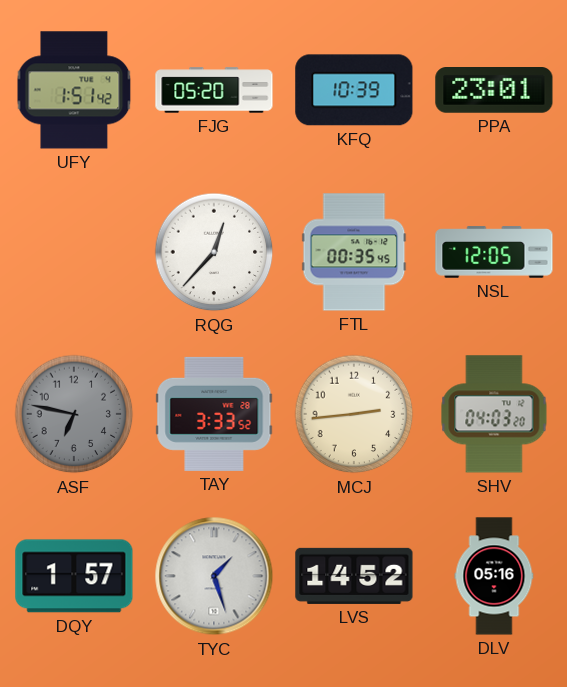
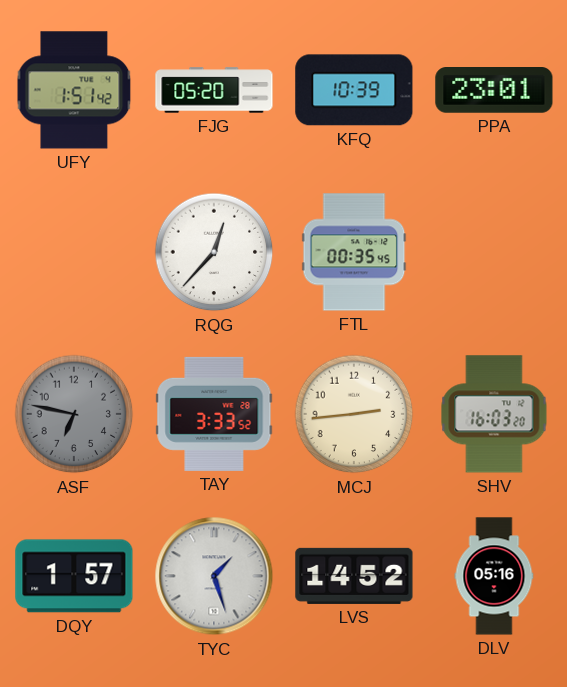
NSL: 12:05 -> none
SHV: 04:03 -> 16:03
